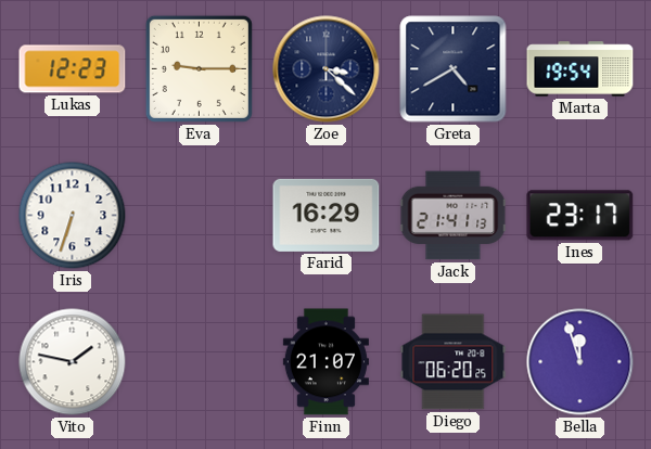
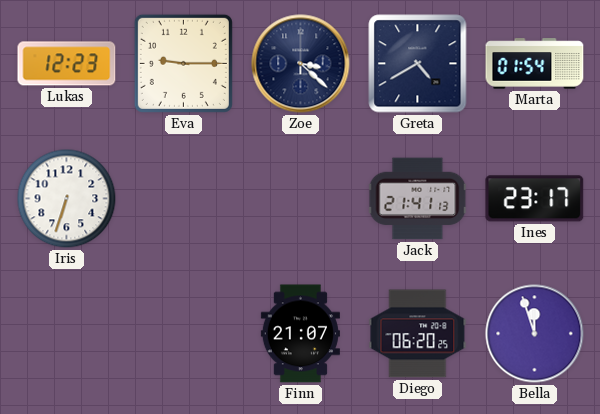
Marta: 19:54 -> 01:54
Farid: 16:29 -> none
Vito: 1:47 -> none
